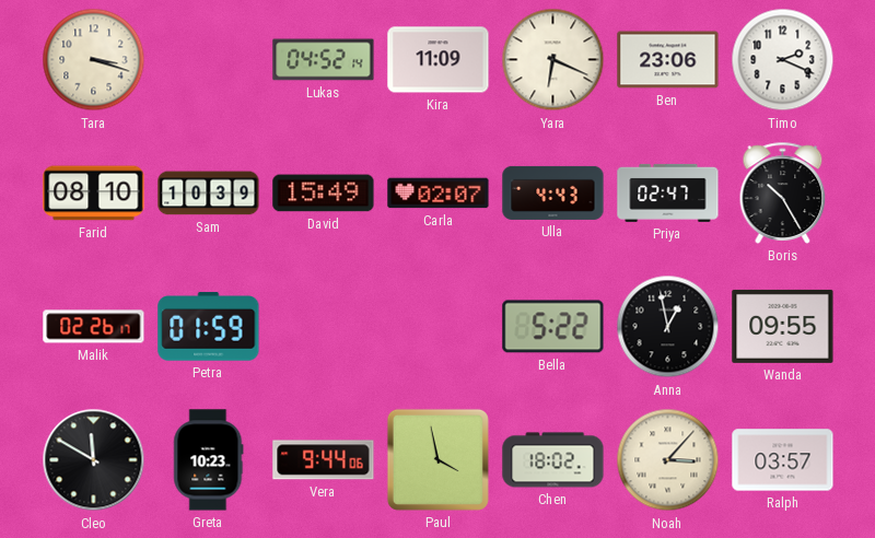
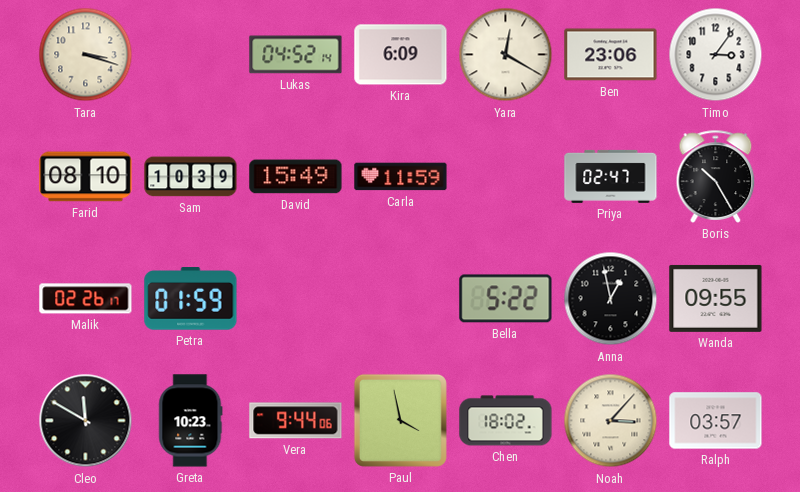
Kira: 11:09 -> 6:09
Yara: 6:19 -> 12:20
Timo: 2:19 -> 3:06
Carla: 02:07 -> 11:59
Ulla: 4:43 -> none
